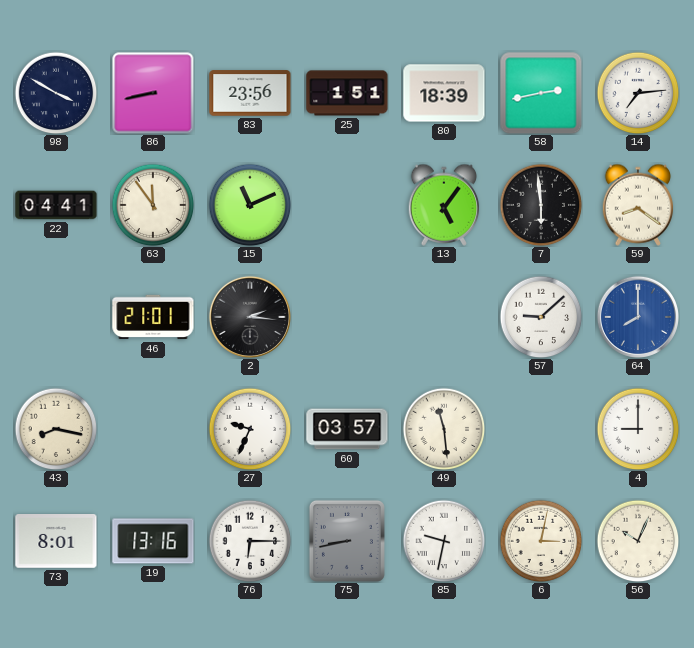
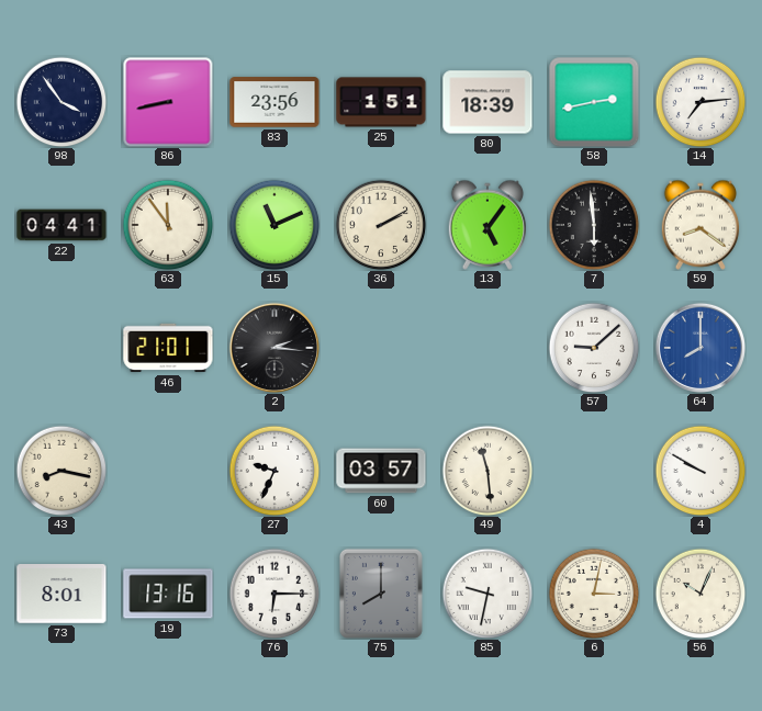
98: 3:50 -> 3:54
36: none -> 2:10
4: 9:00 -> 9:50
75: 8:43 -> 8:00
